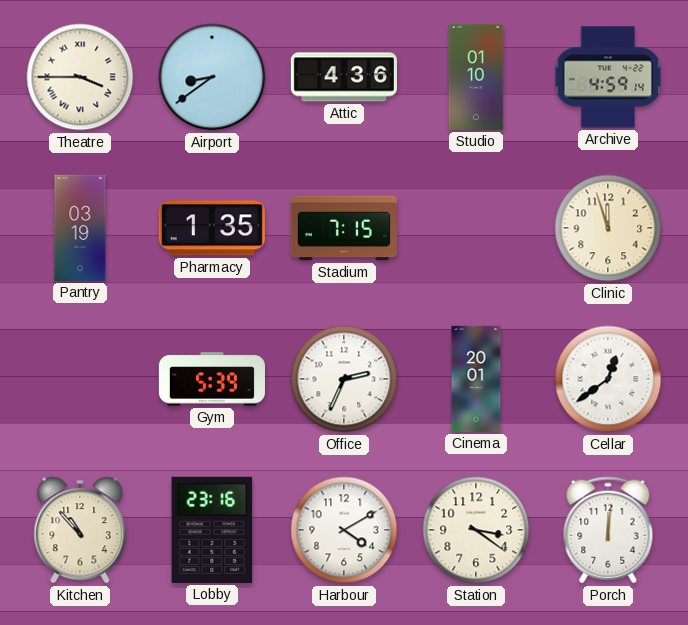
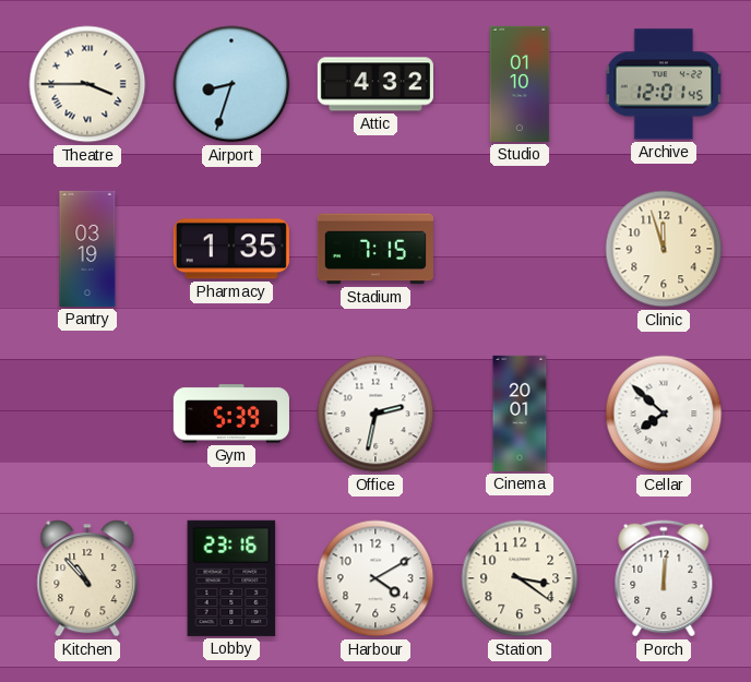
Airport: 8:39 -> 8:33
Attic: 4:36 -> 4:32
Archive: 4:59 -> 12:01
Office: 2:34 -> 2:32
Cellar: 12:39 -> 7:52
